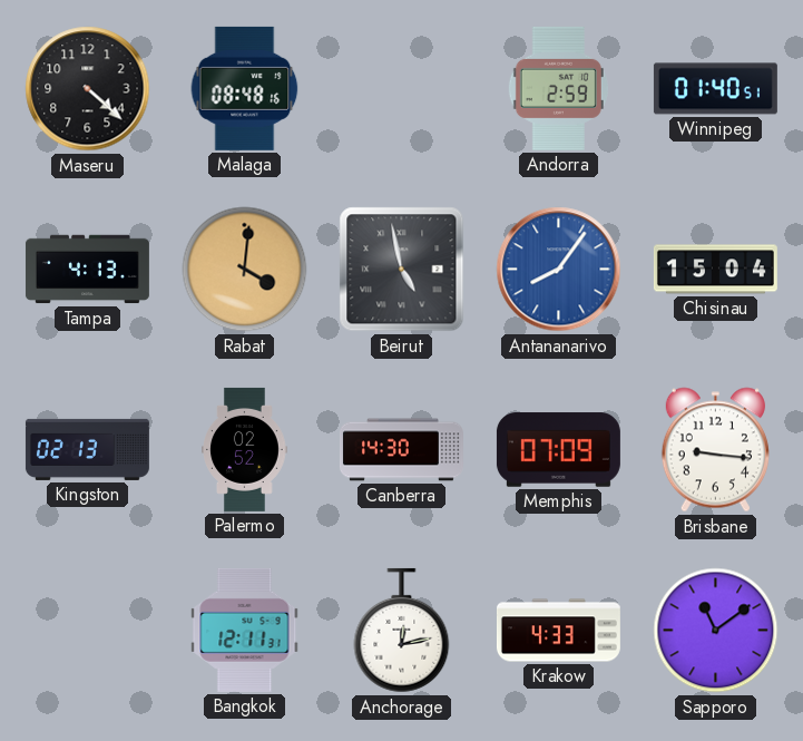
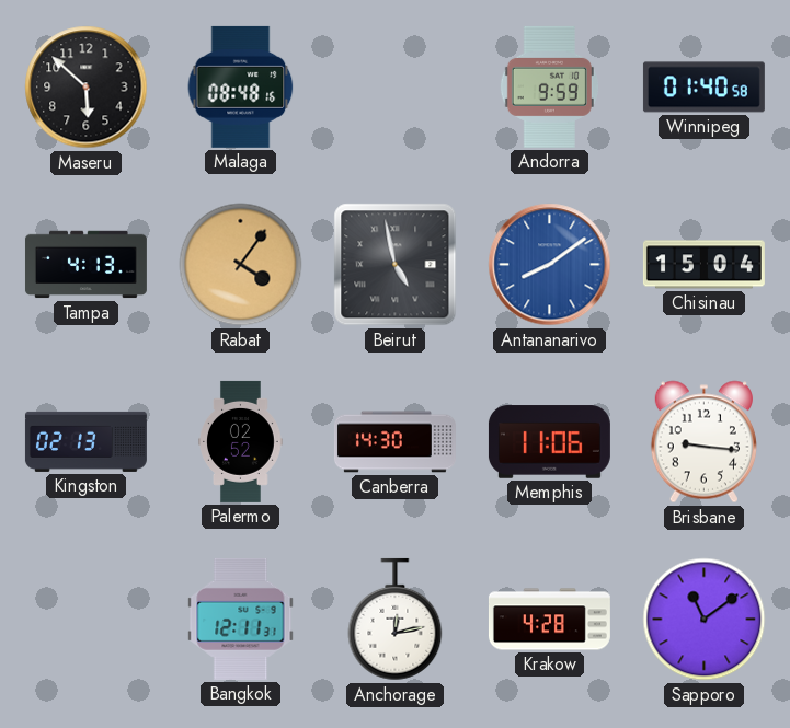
Maseru: 4:22 -> 5:52
Andorra: 2:59 -> 9:59
Winnipeg: 01:40:51 -> 01:40:58
Rabat: 4:01 -> 4:06
Antananarivo: 8:06 -> 8:09
Memphis: 07:09 -> 11:06
Krakow: 4:33 -> 4:28
